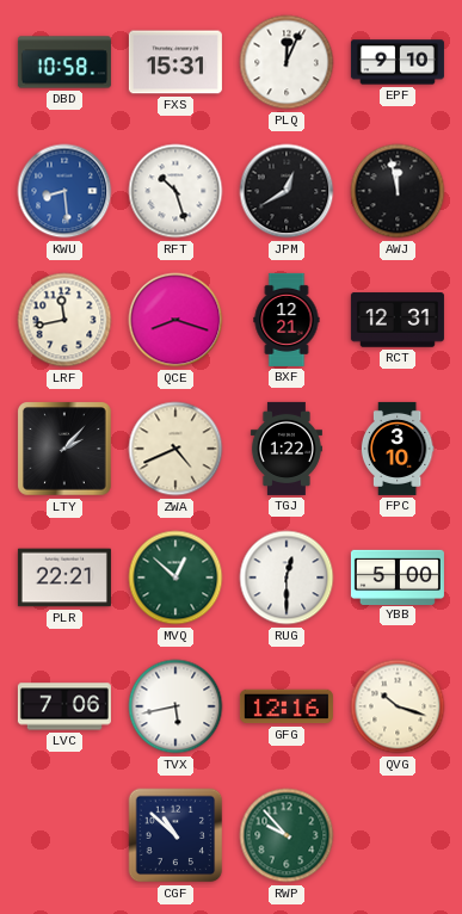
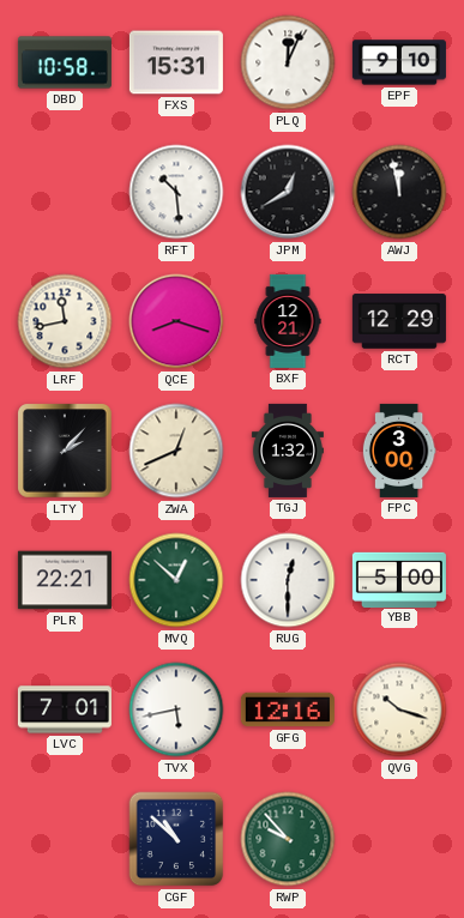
KWU: 8:29 -> none
RFT: 10:27 -> 10:29
RCT: 12:31 -> 12:29
ZWA: 4:41 -> 12:41
TGJ: 1:22 -> 1:32
FPC: 3:10 -> 3:00
LVC: 7:06 -> 7:01
